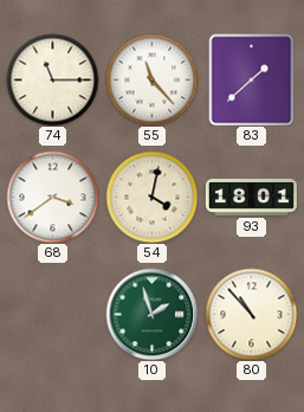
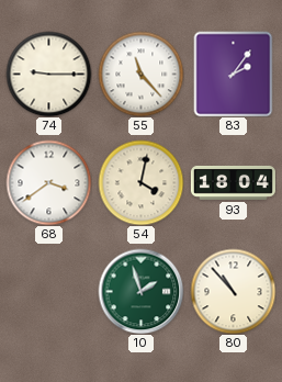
74: 11:15 -> 9:15
83: 1:38 -> 2:06
93: 18:01 -> 18:04
